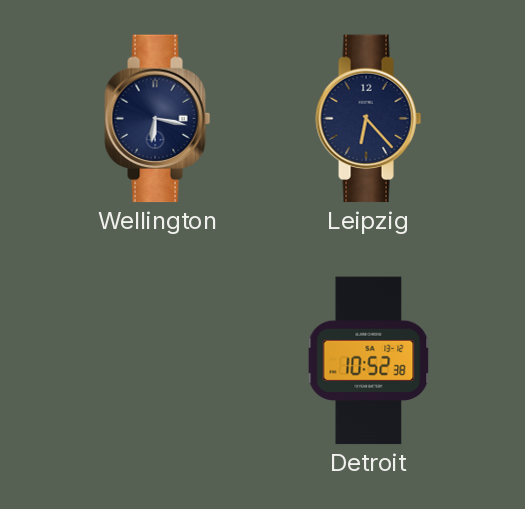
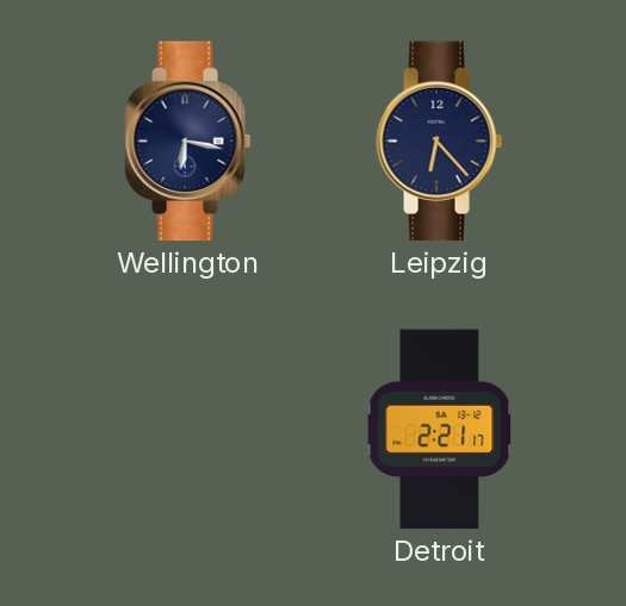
Detroit: 10:52 -> 2:21
